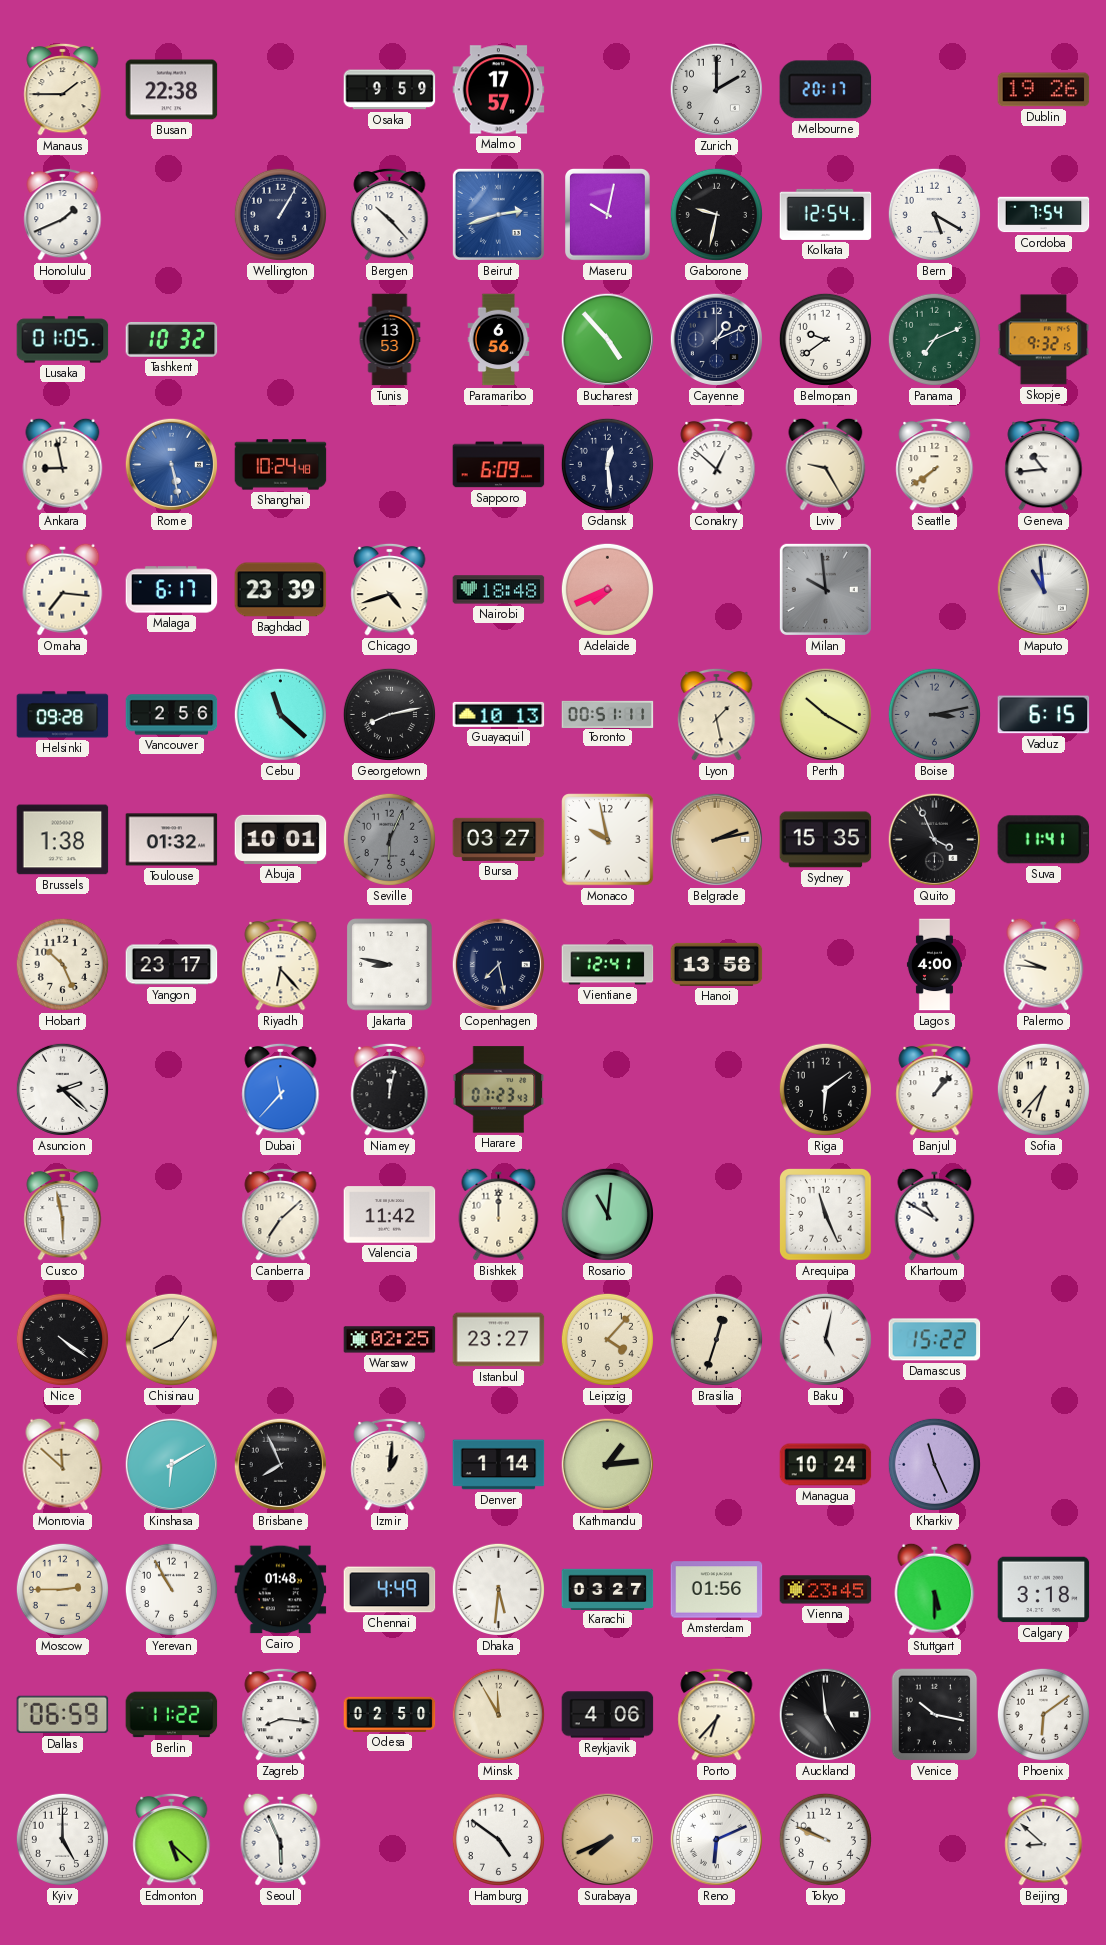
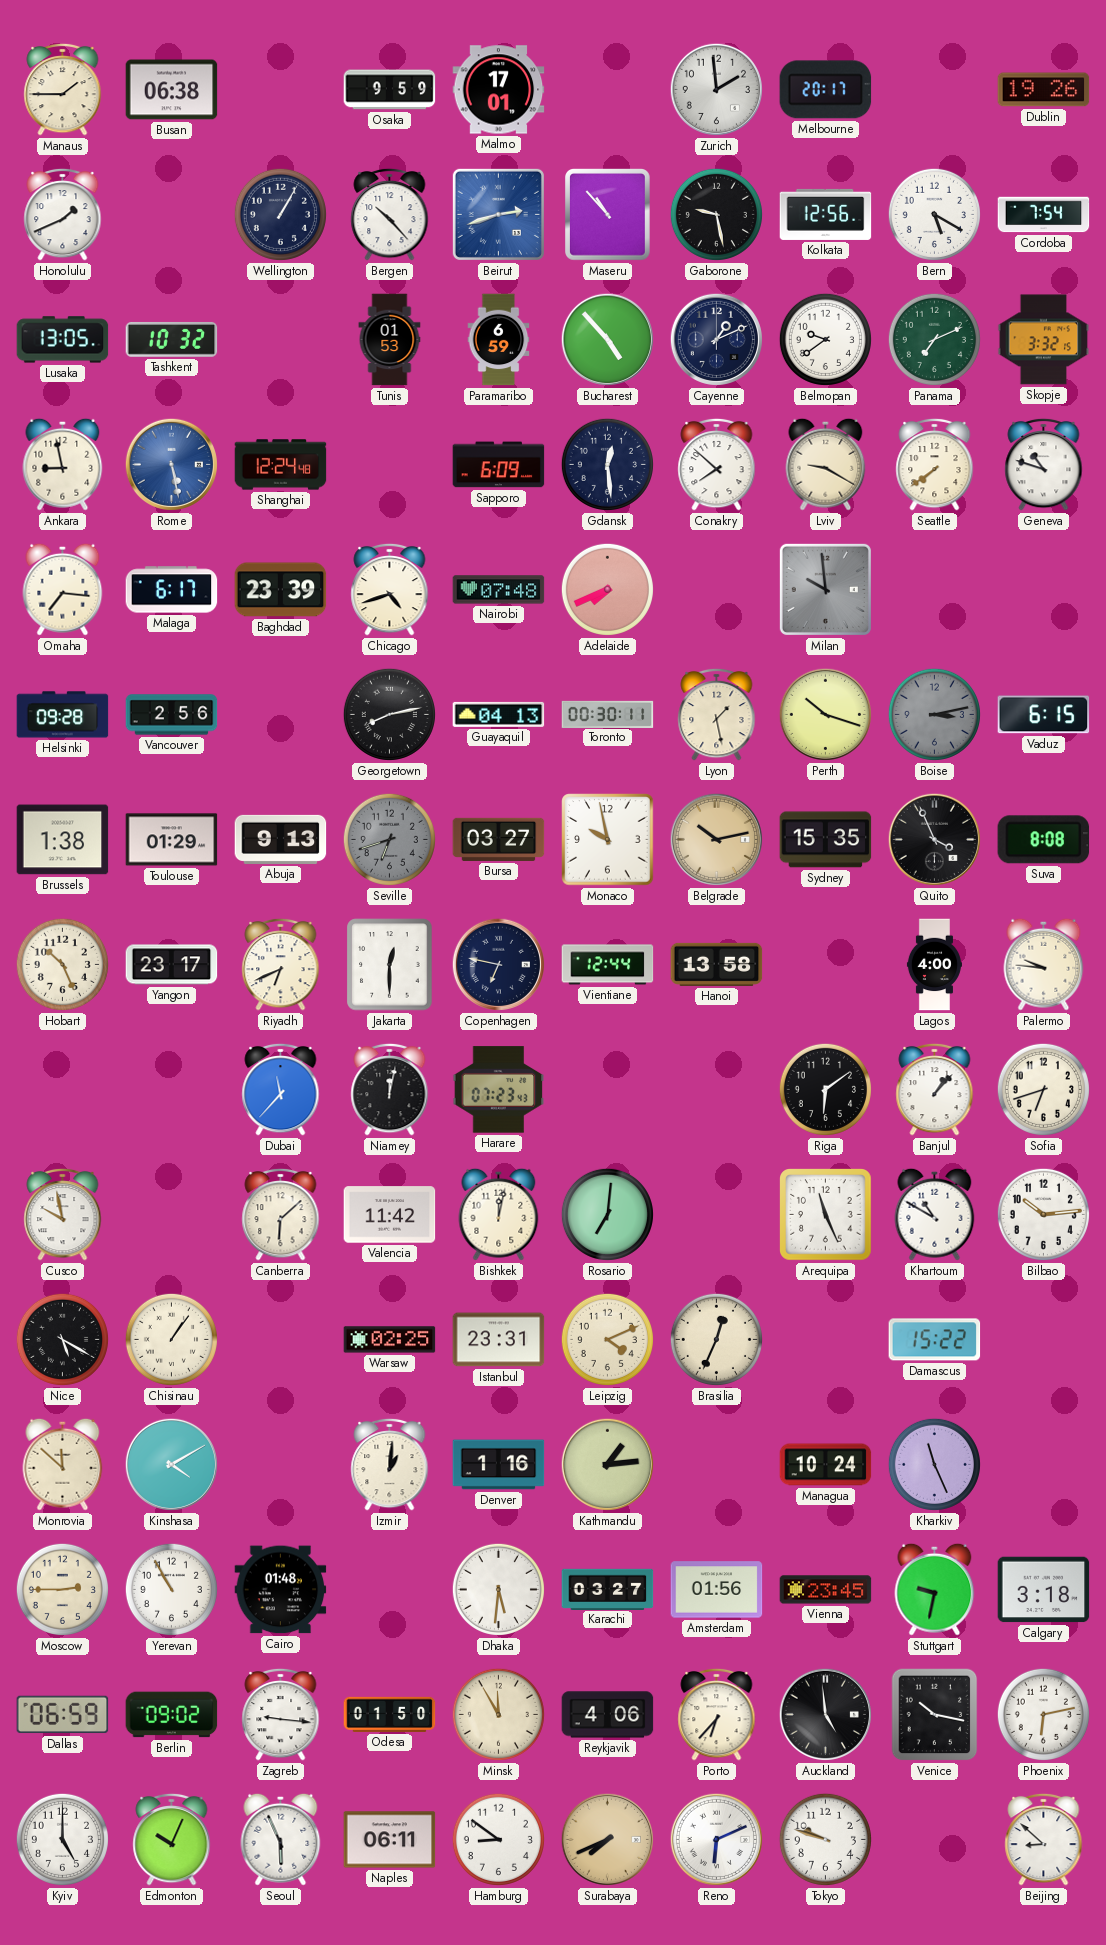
Busan: 22:38 -> 06:38
Malmo: 17:57 -> 17:01
Zurich: 2:00 -> 1:59
Maseru: 10:02 -> 10:53
Gaborone: 9:32 -> 9:28
Kolkata: 12:54 -> 12:56
Lusaka: 01:05 -> 13:05
Tunis: 13:53 -> 01:53
Paramaribo: 6:56 -> 6:59
Skopje: 9:32 -> 3:32
Shanghai: 10:24 -> 12:24
Conakry: 12:52 -> 7:52
Lviv: 9:25 -> 9:20
Geneva: 10:44 -> 10:48
Nairobi: 18:48 -> 07:48
Maputo: 10:59 -> none
Cebu: 11:22 -> none
Guayaquil: 10:13 -> 04:13
Toronto: 00:51 -> 00:30
Perth: 10:20 -> 10:18
Toulouse: 01:32 -> 01:29
Abuja: 10:01 -> 9:13
Seville: 6:04 -> 6:42
Belgrade: 2:13 -> 10:13
Suva: 11:41 -> 8:08
Riyadh: 6:23 -> 6:41
Jakarta: 8:47 -> 12:30
Copenhagen: 7:28 -> 6:47
Vientiane: 12:41 -> 12:44
Asuncion: 2:22 -> none
Sofia: 6:37 -> 6:42
Cusco: 5:58 -> 9:58
Canberra: 7:08 -> 6:08
Bishkek: 12:00 -> 12:02
Rosario: 11:01 -> 7:01
Bilbao: none -> 10:14
Nice: 4:21 -> 5:20
Chisinau: 8:06 -> 1:06
Istanbul: 23:27 -> 23:31
Leipzig: 4:07 -> 4:11
Brasilia: 12:33 -> 12:34
Baku: 5:02 -> none
Kinshasa: 6:10 -> 4:10
Brisbane: 7:56 -> none
Denver: 1:14 -> 1:16
Chennai: 4:49 -> none
Stuttgart: 5:30 -> 9:32
Berlin: 11:22 -> 09:02
Zagreb: 8:16 -> 9:16
Odesa: 02:50 -> 01:50
Phoenix: 6:09 -> 6:13
Edmonton: 5:22 -> 10:04
Naples: none -> 06:11
Hamburg: 4:51 -> 8:51
Tokyo: 9:49 -> 9:48
